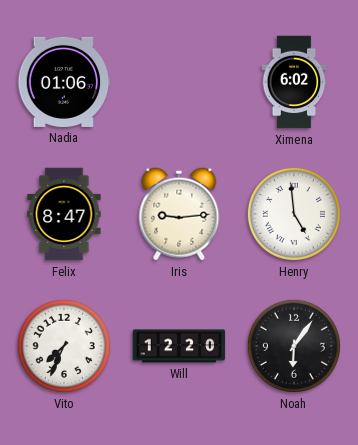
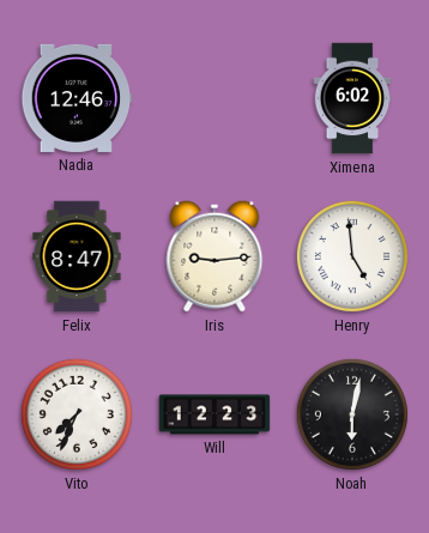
Nadia: 01:06 -> 12:46
Will: 12:20 -> 12:23
Noah: 6:06 -> 6:02
